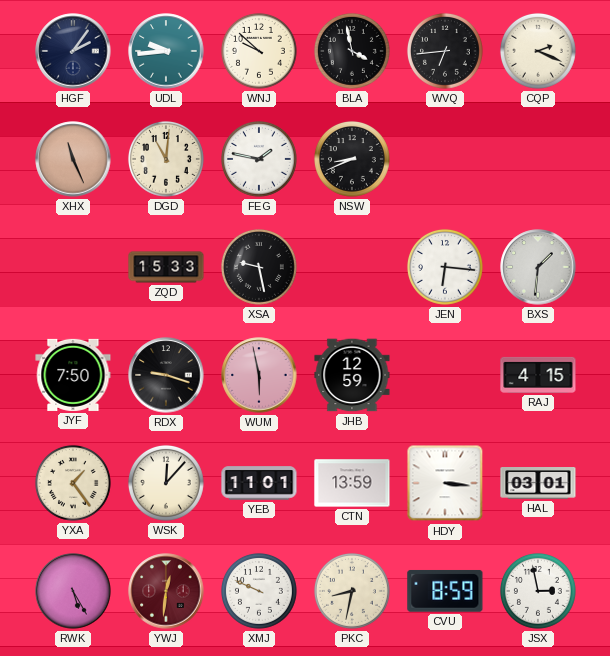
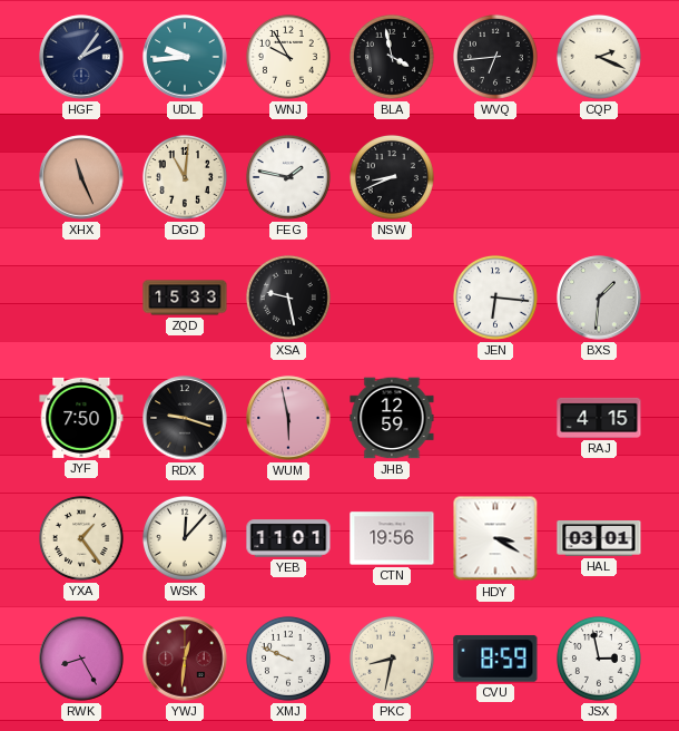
WNJ: 9:52 -> 9:55
CTN: 13:59 -> 19:56
HDY: 3:16 -> 3:20
RWK: 5:25 -> 8:25
